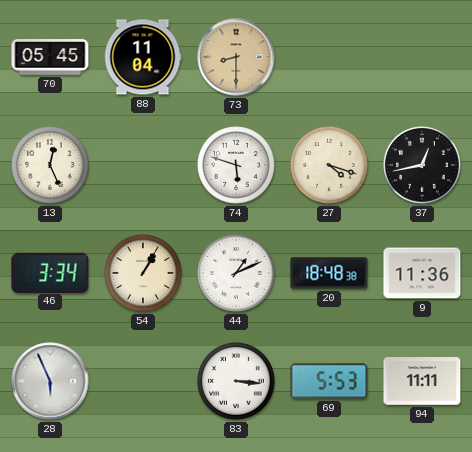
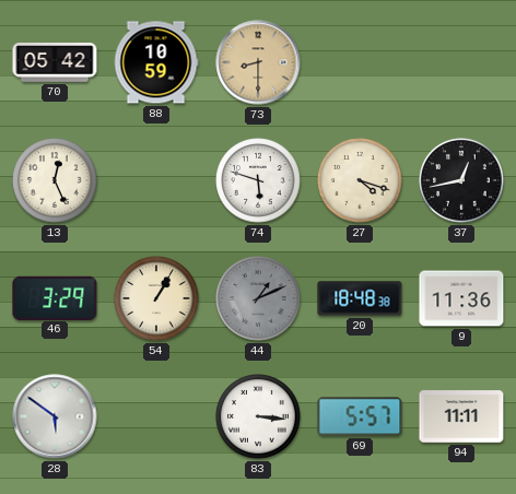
70: 05:45 -> 05:42
88: 11:04 -> 10:59
46: 3:34 -> 3:29
44 dial: white -> grey
28: 5:56 -> 5:51
69: 5:53 -> 5:57
